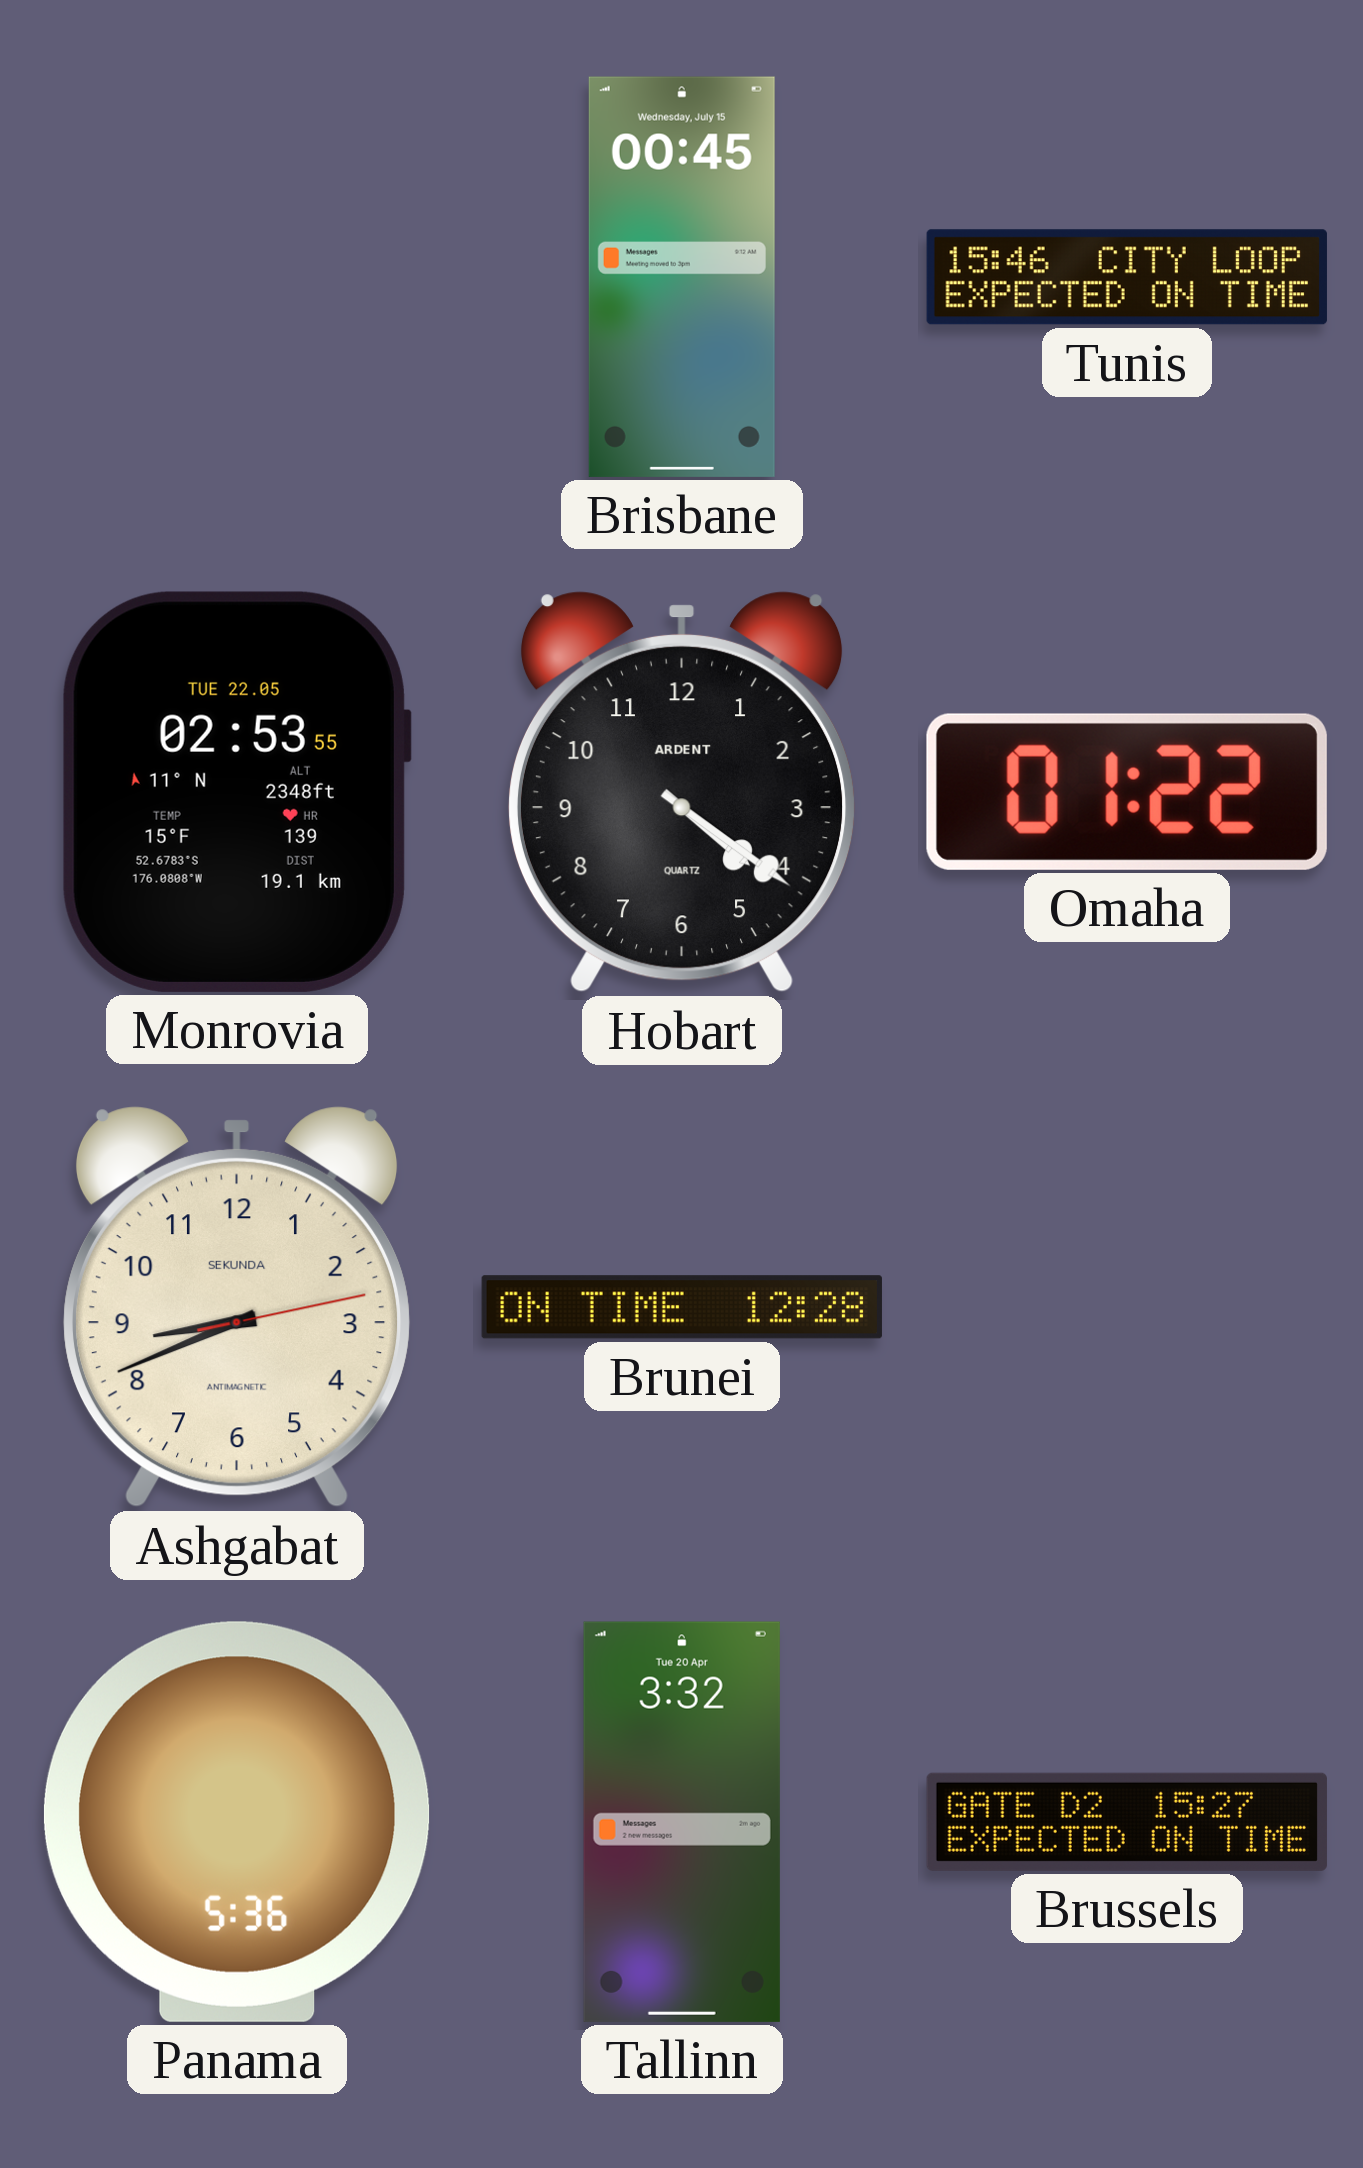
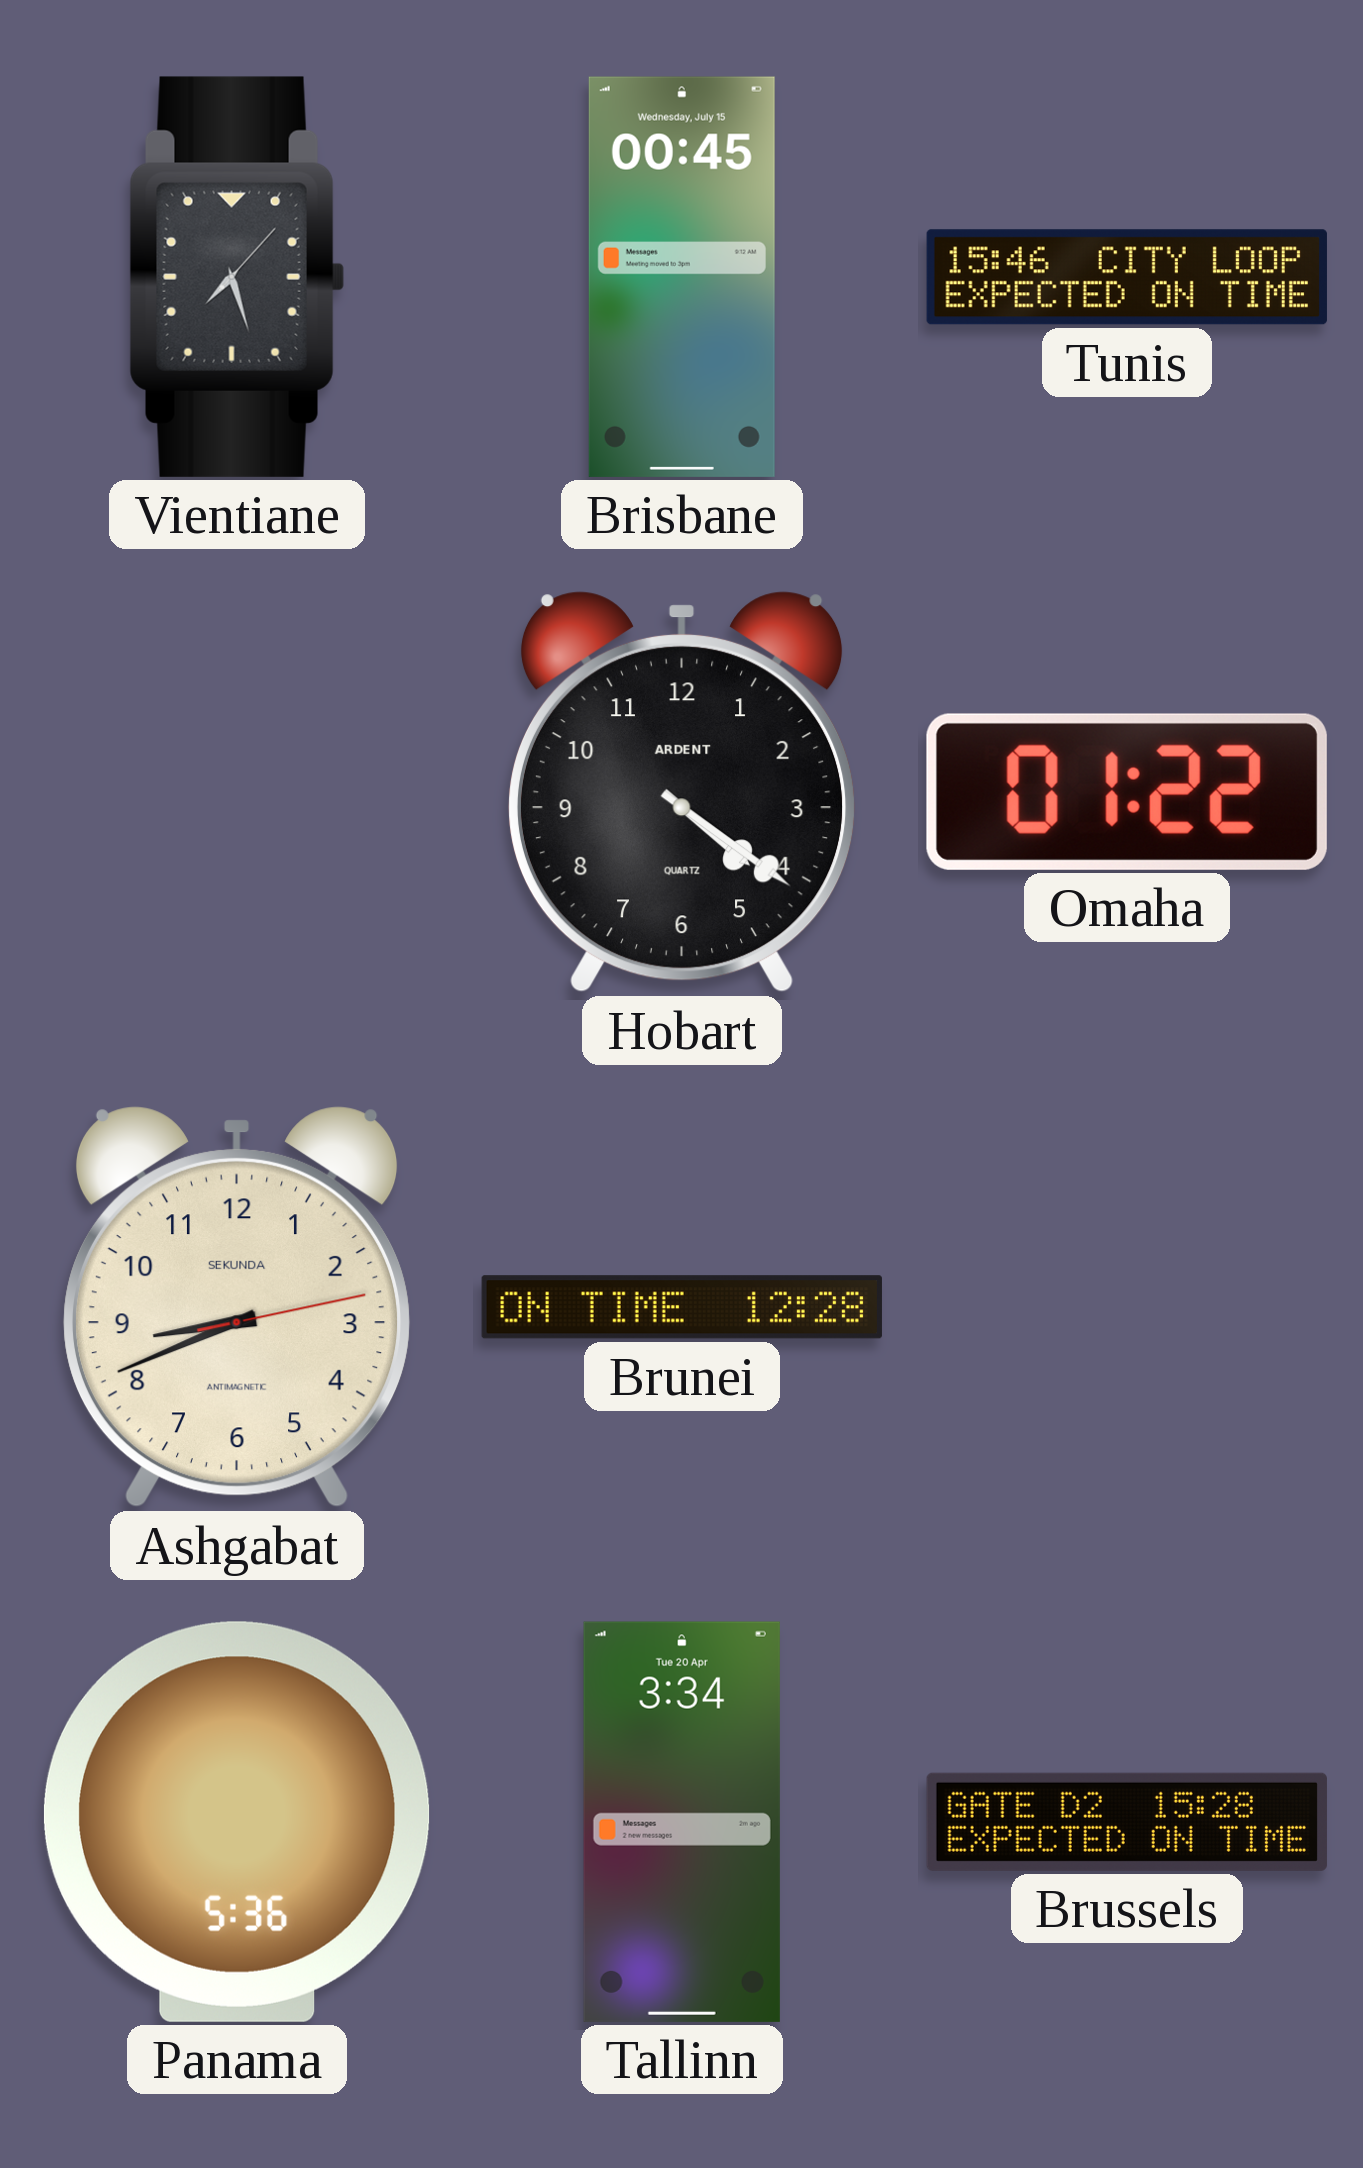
Vientiane: none -> 7:27
Monrovia: 02:53 -> none
Tallinn: 3:32 -> 3:34
Brussels: 15:27 -> 15:28
